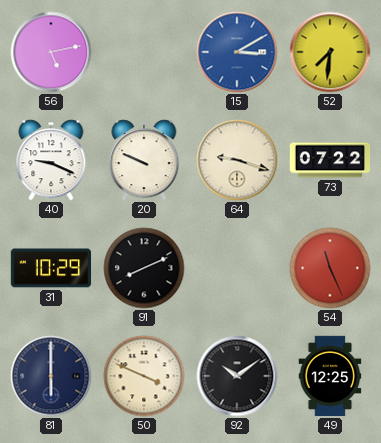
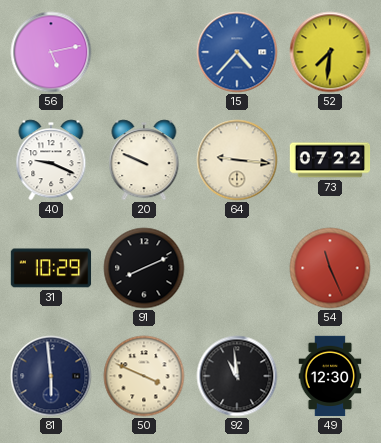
15: 3:10 -> 4:37
64: 9:18 -> 9:16
81: 6:00 -> 5:59
92: 10:09 -> 10:59
49: 12:25 -> 12:30
